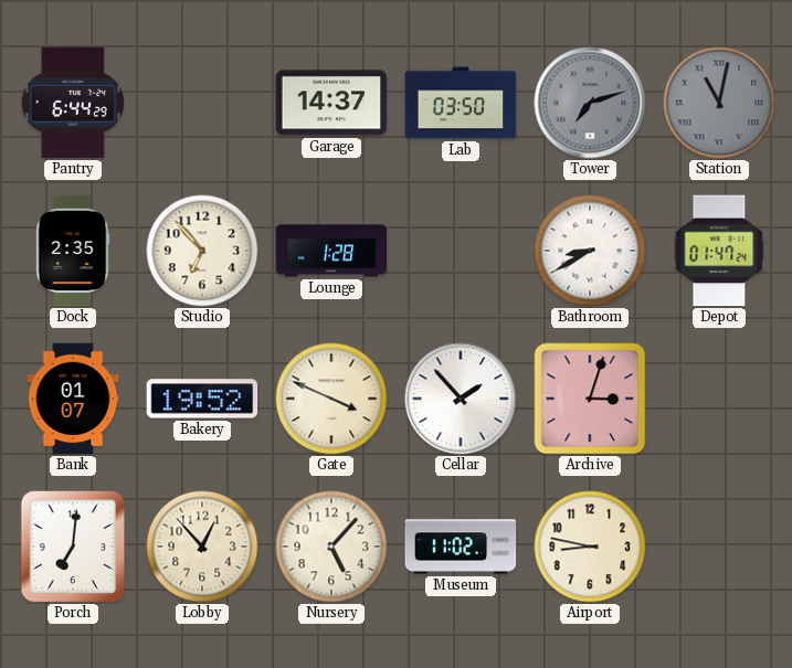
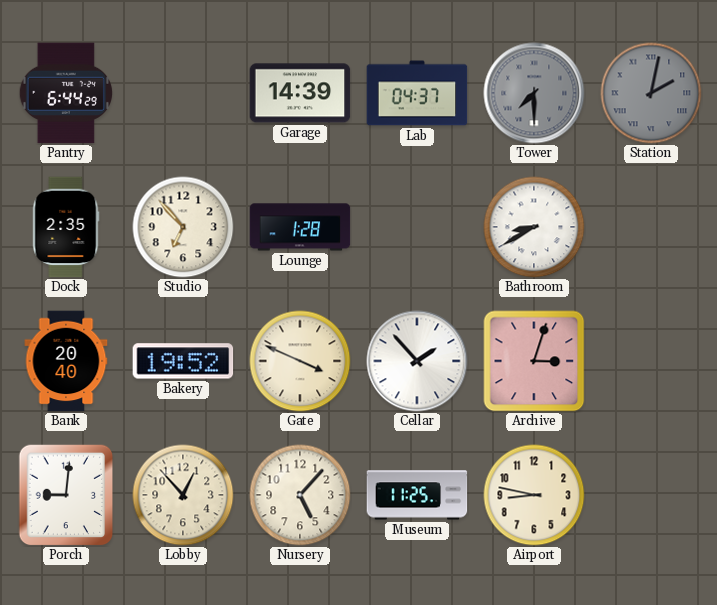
Garage: 14:37 -> 14:39
Lab: 03:50 -> 04:37
Tower: 7:12 -> 7:30
Station: 11:02 -> 2:02
Depot: 01:47 -> none
Bank: 01:07 -> 20:40
Porch: 7:01 -> 9:01
Museum: 11:02 -> 11:25
